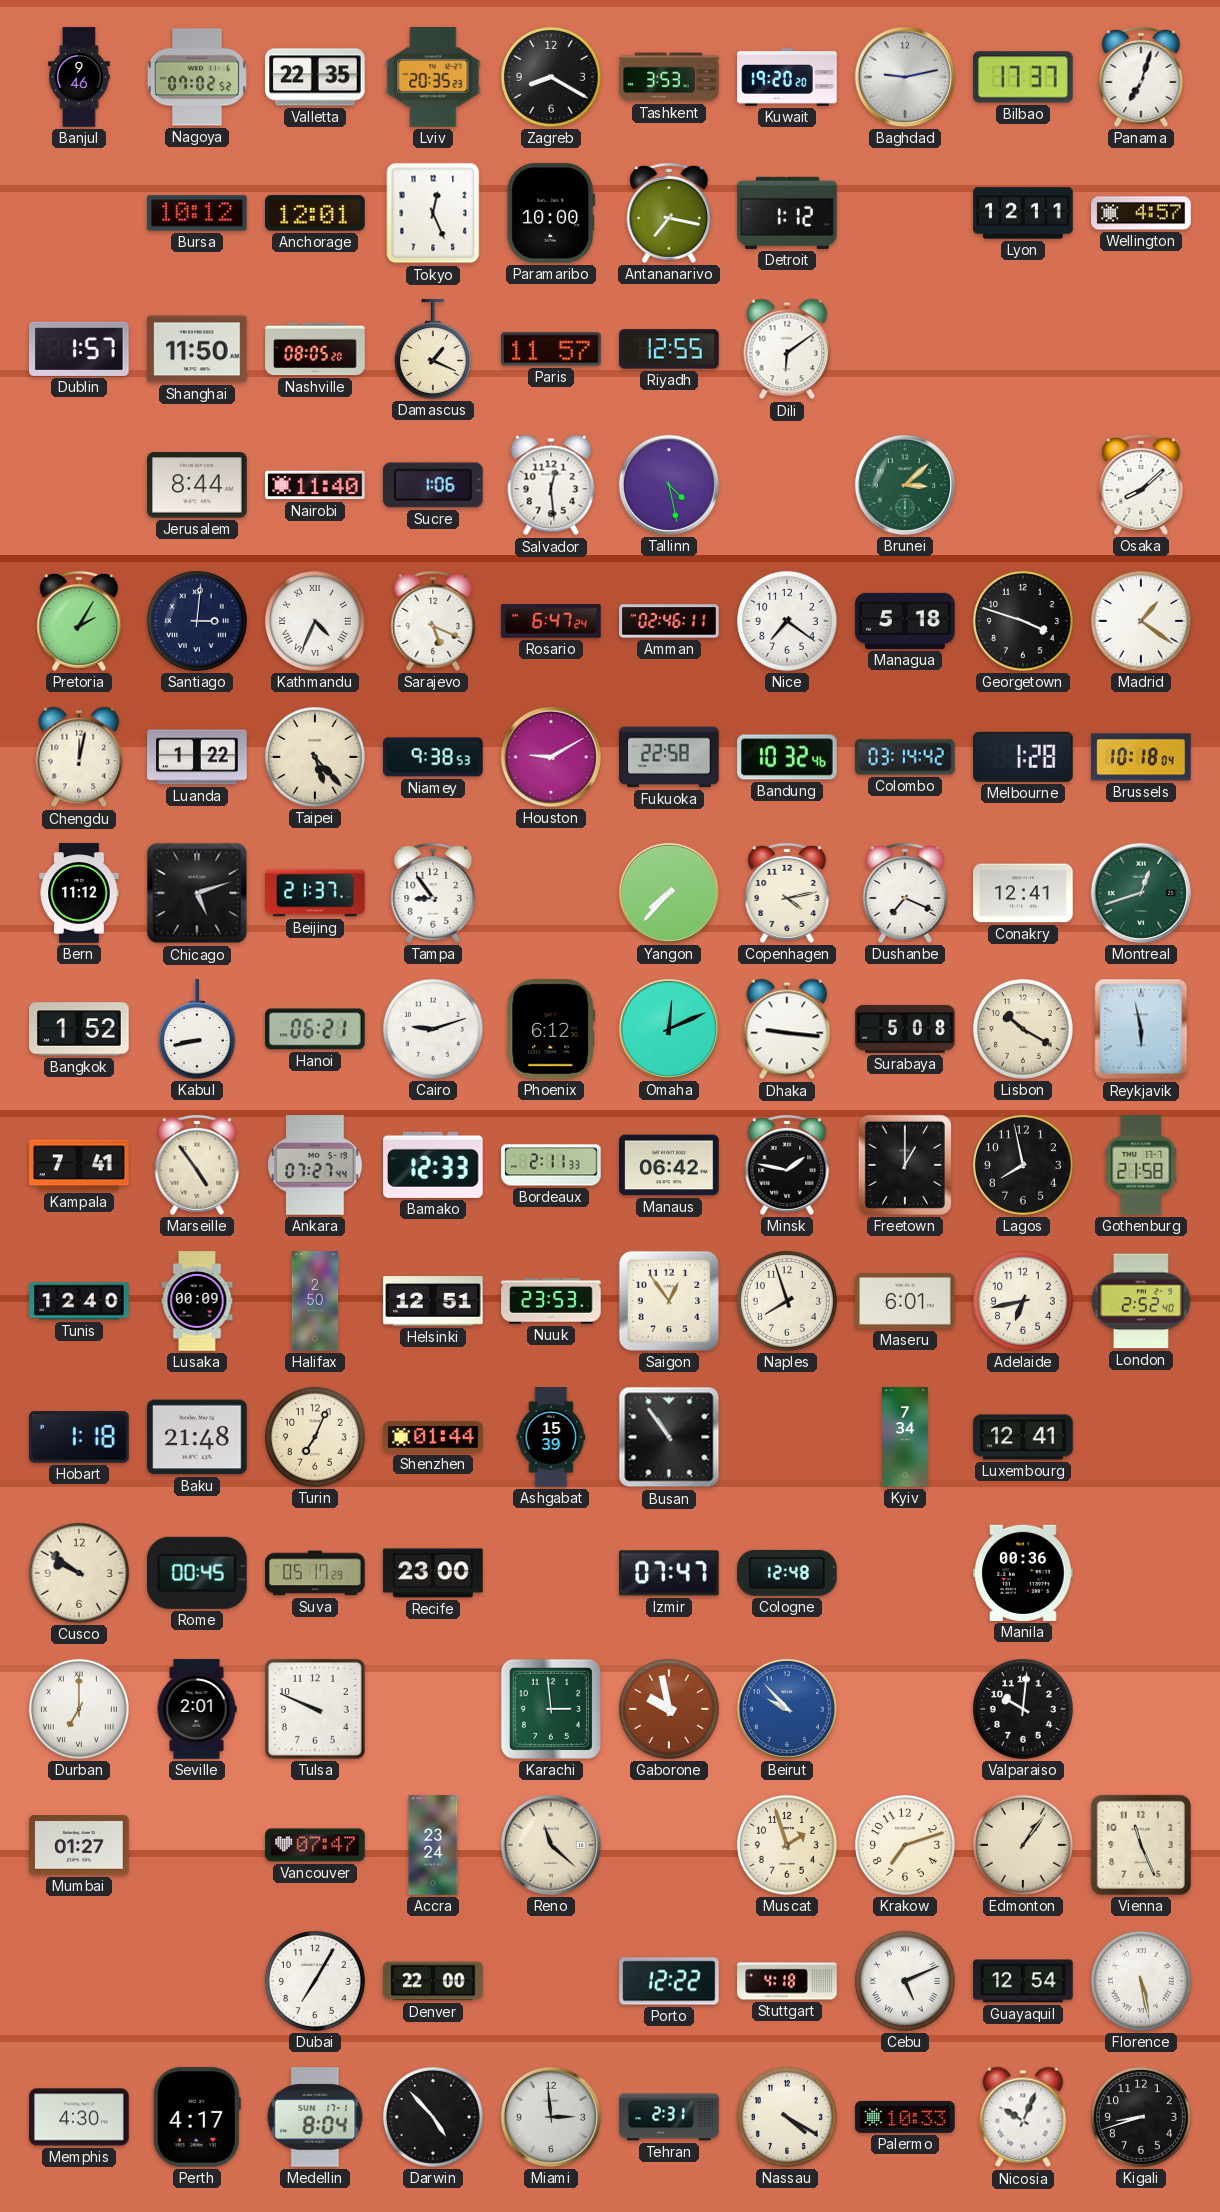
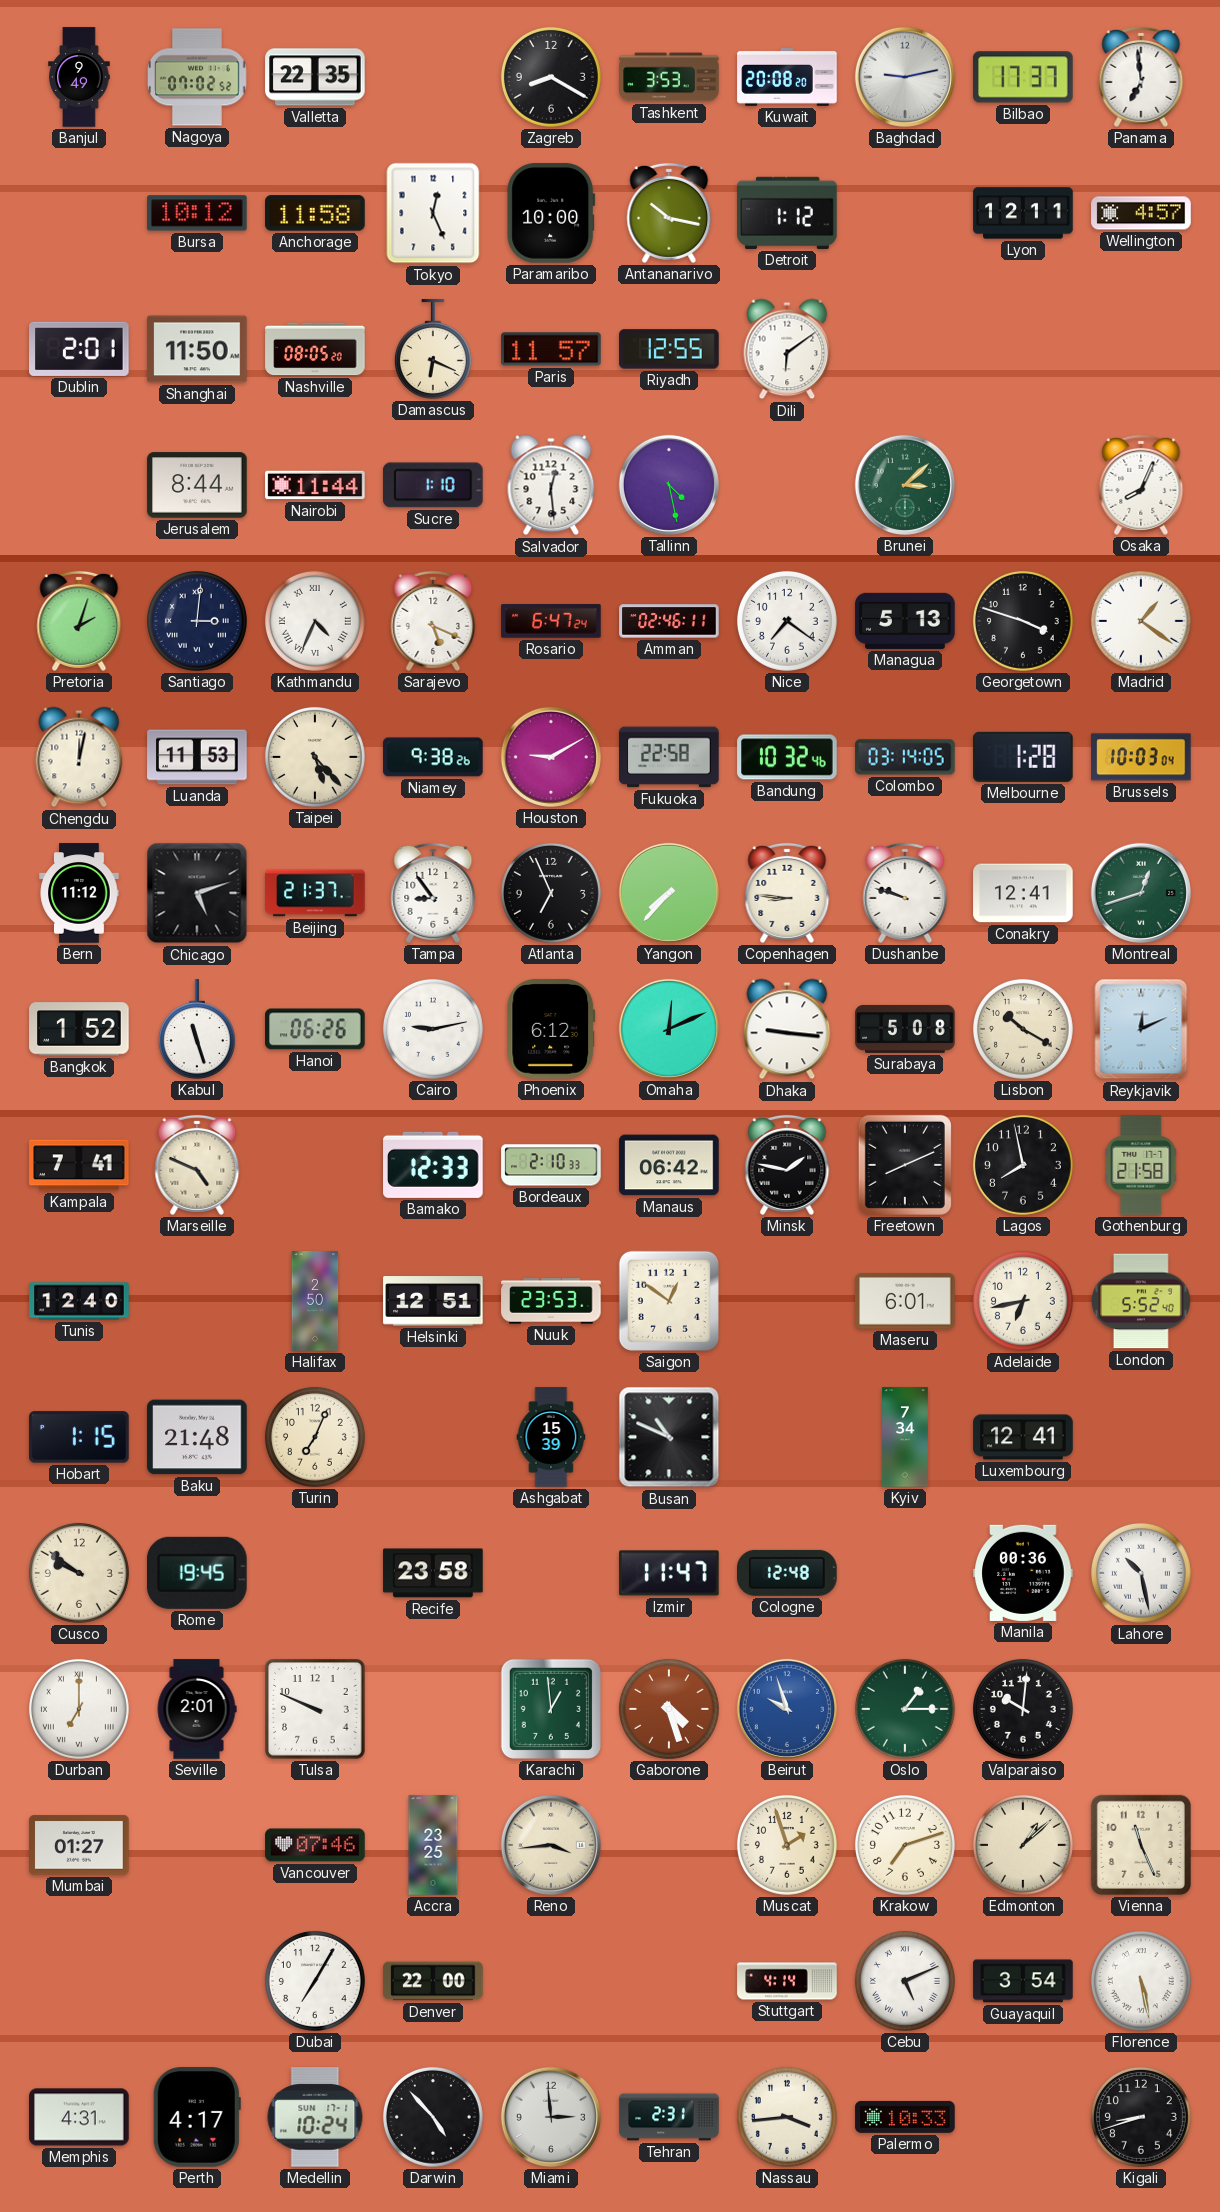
Banjul: 9:46 -> 9:49
Lviv: 20:35 -> none
Kuwait: 19:20 -> 20:08
Panama: 7:03 -> 6:59
Anchorage: 12:01 -> 11:58
Antananarivo: 7:17 -> 10:17
Dublin: 1:57 -> 2:01
Damascus: 1:19 -> 6:19
Nairobi: 11:40 -> 11:44
Sucre: 1:06 -> 1:10
Osaka: 8:08 -> 8:04
Pretoria: 2:05 -> 2:03
Managua: 5:18 -> 5:13
Luanda: 1:22 -> 11:53
Niamey: 9:38:53 -> 9:38:26
Colombo: 03:14:42 -> 03:14:05
Brussels: 10:18 -> 10:03
Atlanta: none -> 6:56
Copenhagen: 4:13 -> 8:46
Dushanbe: 7:19 -> 9:48
Kabul: 8:43 -> 11:27
Hanoi: 06:21 -> 06:26
Cairo: 9:12 -> 9:13
Reykjavik: 5:58 -> 12:11
Marseille: 4:54 -> 4:49
Ankara: 07:27 -> none
Bordeaux: 2:11 -> 2:10
Freetown: 1:00 -> 8:11
Lusaka: 00:09 -> none
Saigon: 12:54 -> 12:51
Naples: 7:57 -> none
London: 2:52 -> 5:52
Hobart: 1:18 -> 1:15
Shenzhen: 01:44 -> none
Busan: 10:54 -> 10:49
Rome: 00:45 -> 19:45
Suva: 05:17 -> none
Recife: 23:00 -> 23:58
Izmir: 07:47 -> 11:47
Lahore: none -> 10:28
Karachi: 2:59 -> 12:59
Gaborone: 9:58 -> 4:27
Beirut: 9:53 -> 9:57
Oslo: none -> 1:15
Vancouver: 07:47 -> 07:46
Accra: 23:24 -> 23:25
Reno: 11:22 -> 3:44
Edmonton: 1:06 -> 1:08
Porto: 12:22 -> none
Stuttgart: 4:18 -> 4:14
Guayaquil: 12:54 -> 3:54
Memphis: 4:30 -> 4:31
Medellin: 8:04 -> 10:24
Nassau: 4:20 -> 3:44
Nicosia: 10:04 -> none
